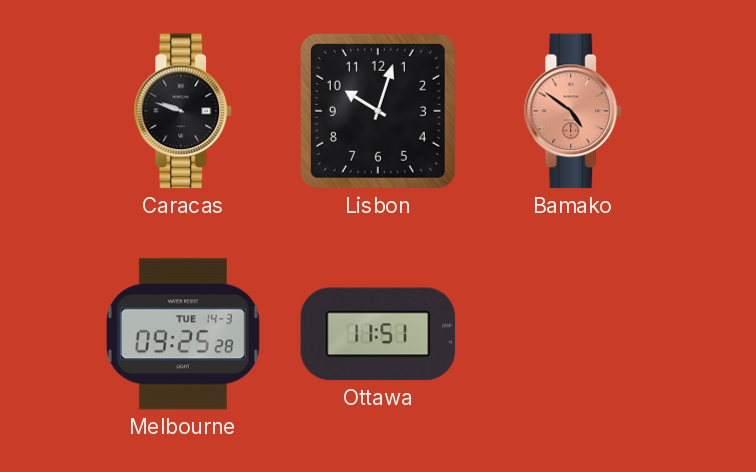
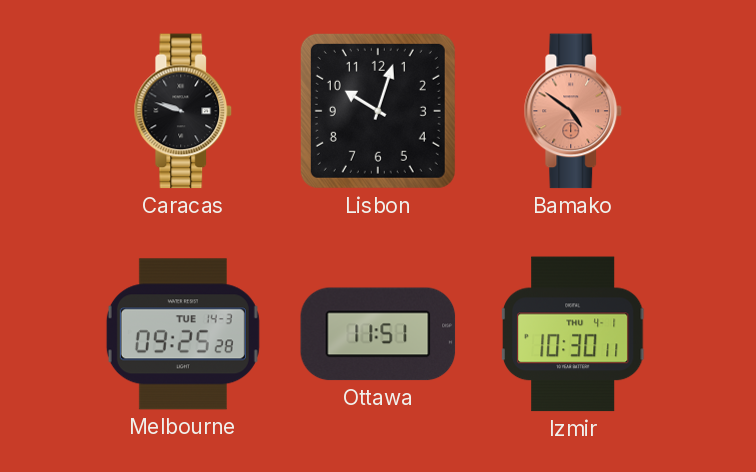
Izmir: none -> 10:30
